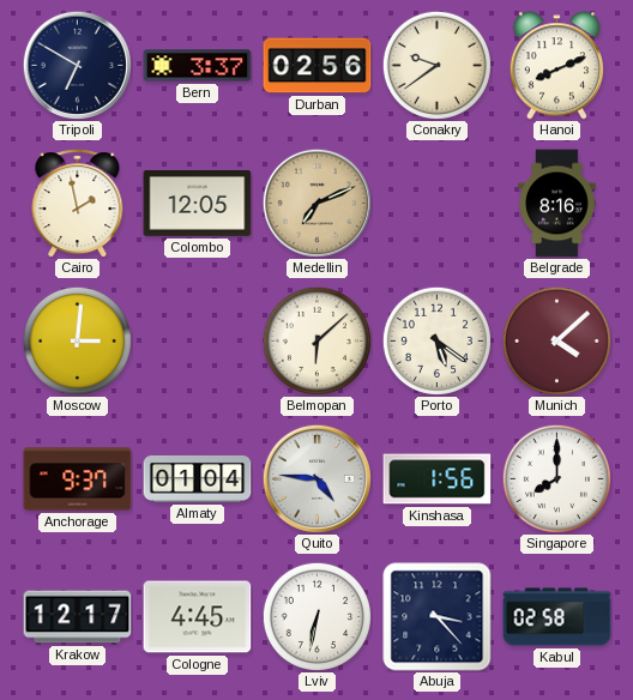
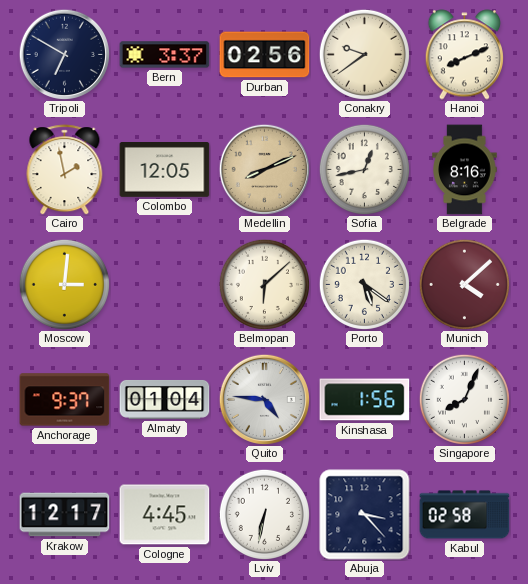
Medellin: 7:11 -> 8:11
Sofia: none -> 12:43
Singapore: 8:00 -> 8:04
